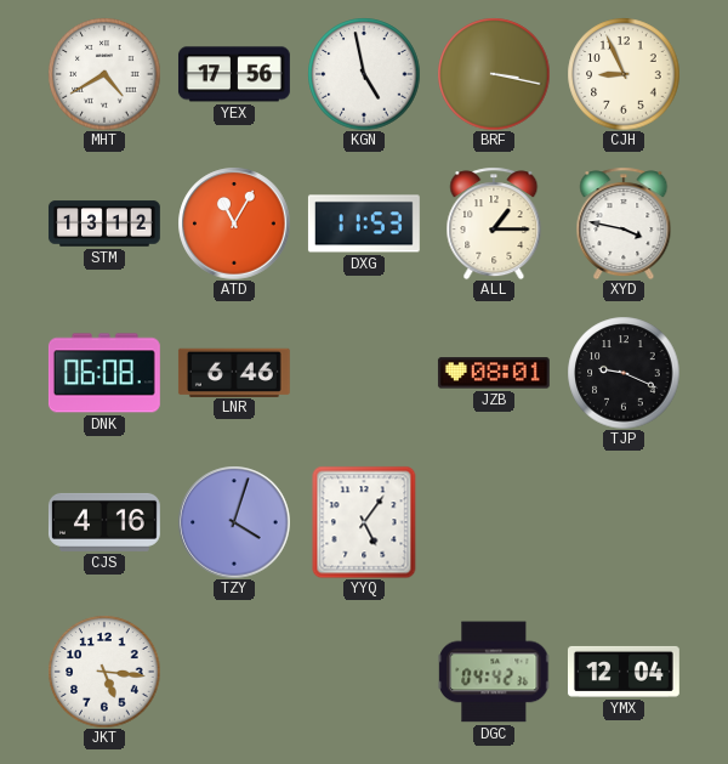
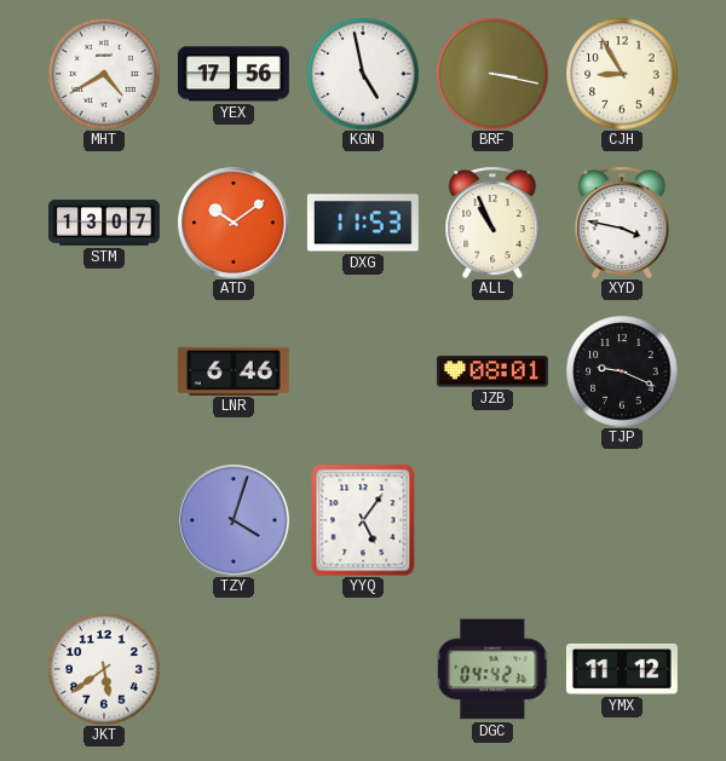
CJH: 8:56 -> 8:55
STM: 13:12 -> 13:07
ATD: 11:05 -> 10:09
ALL: 1:15 -> 10:56
DNK: 06:08 -> none
CJS: 4:16 -> none
JKT: 5:16 -> 5:39
YMX: 12:04 -> 11:12
